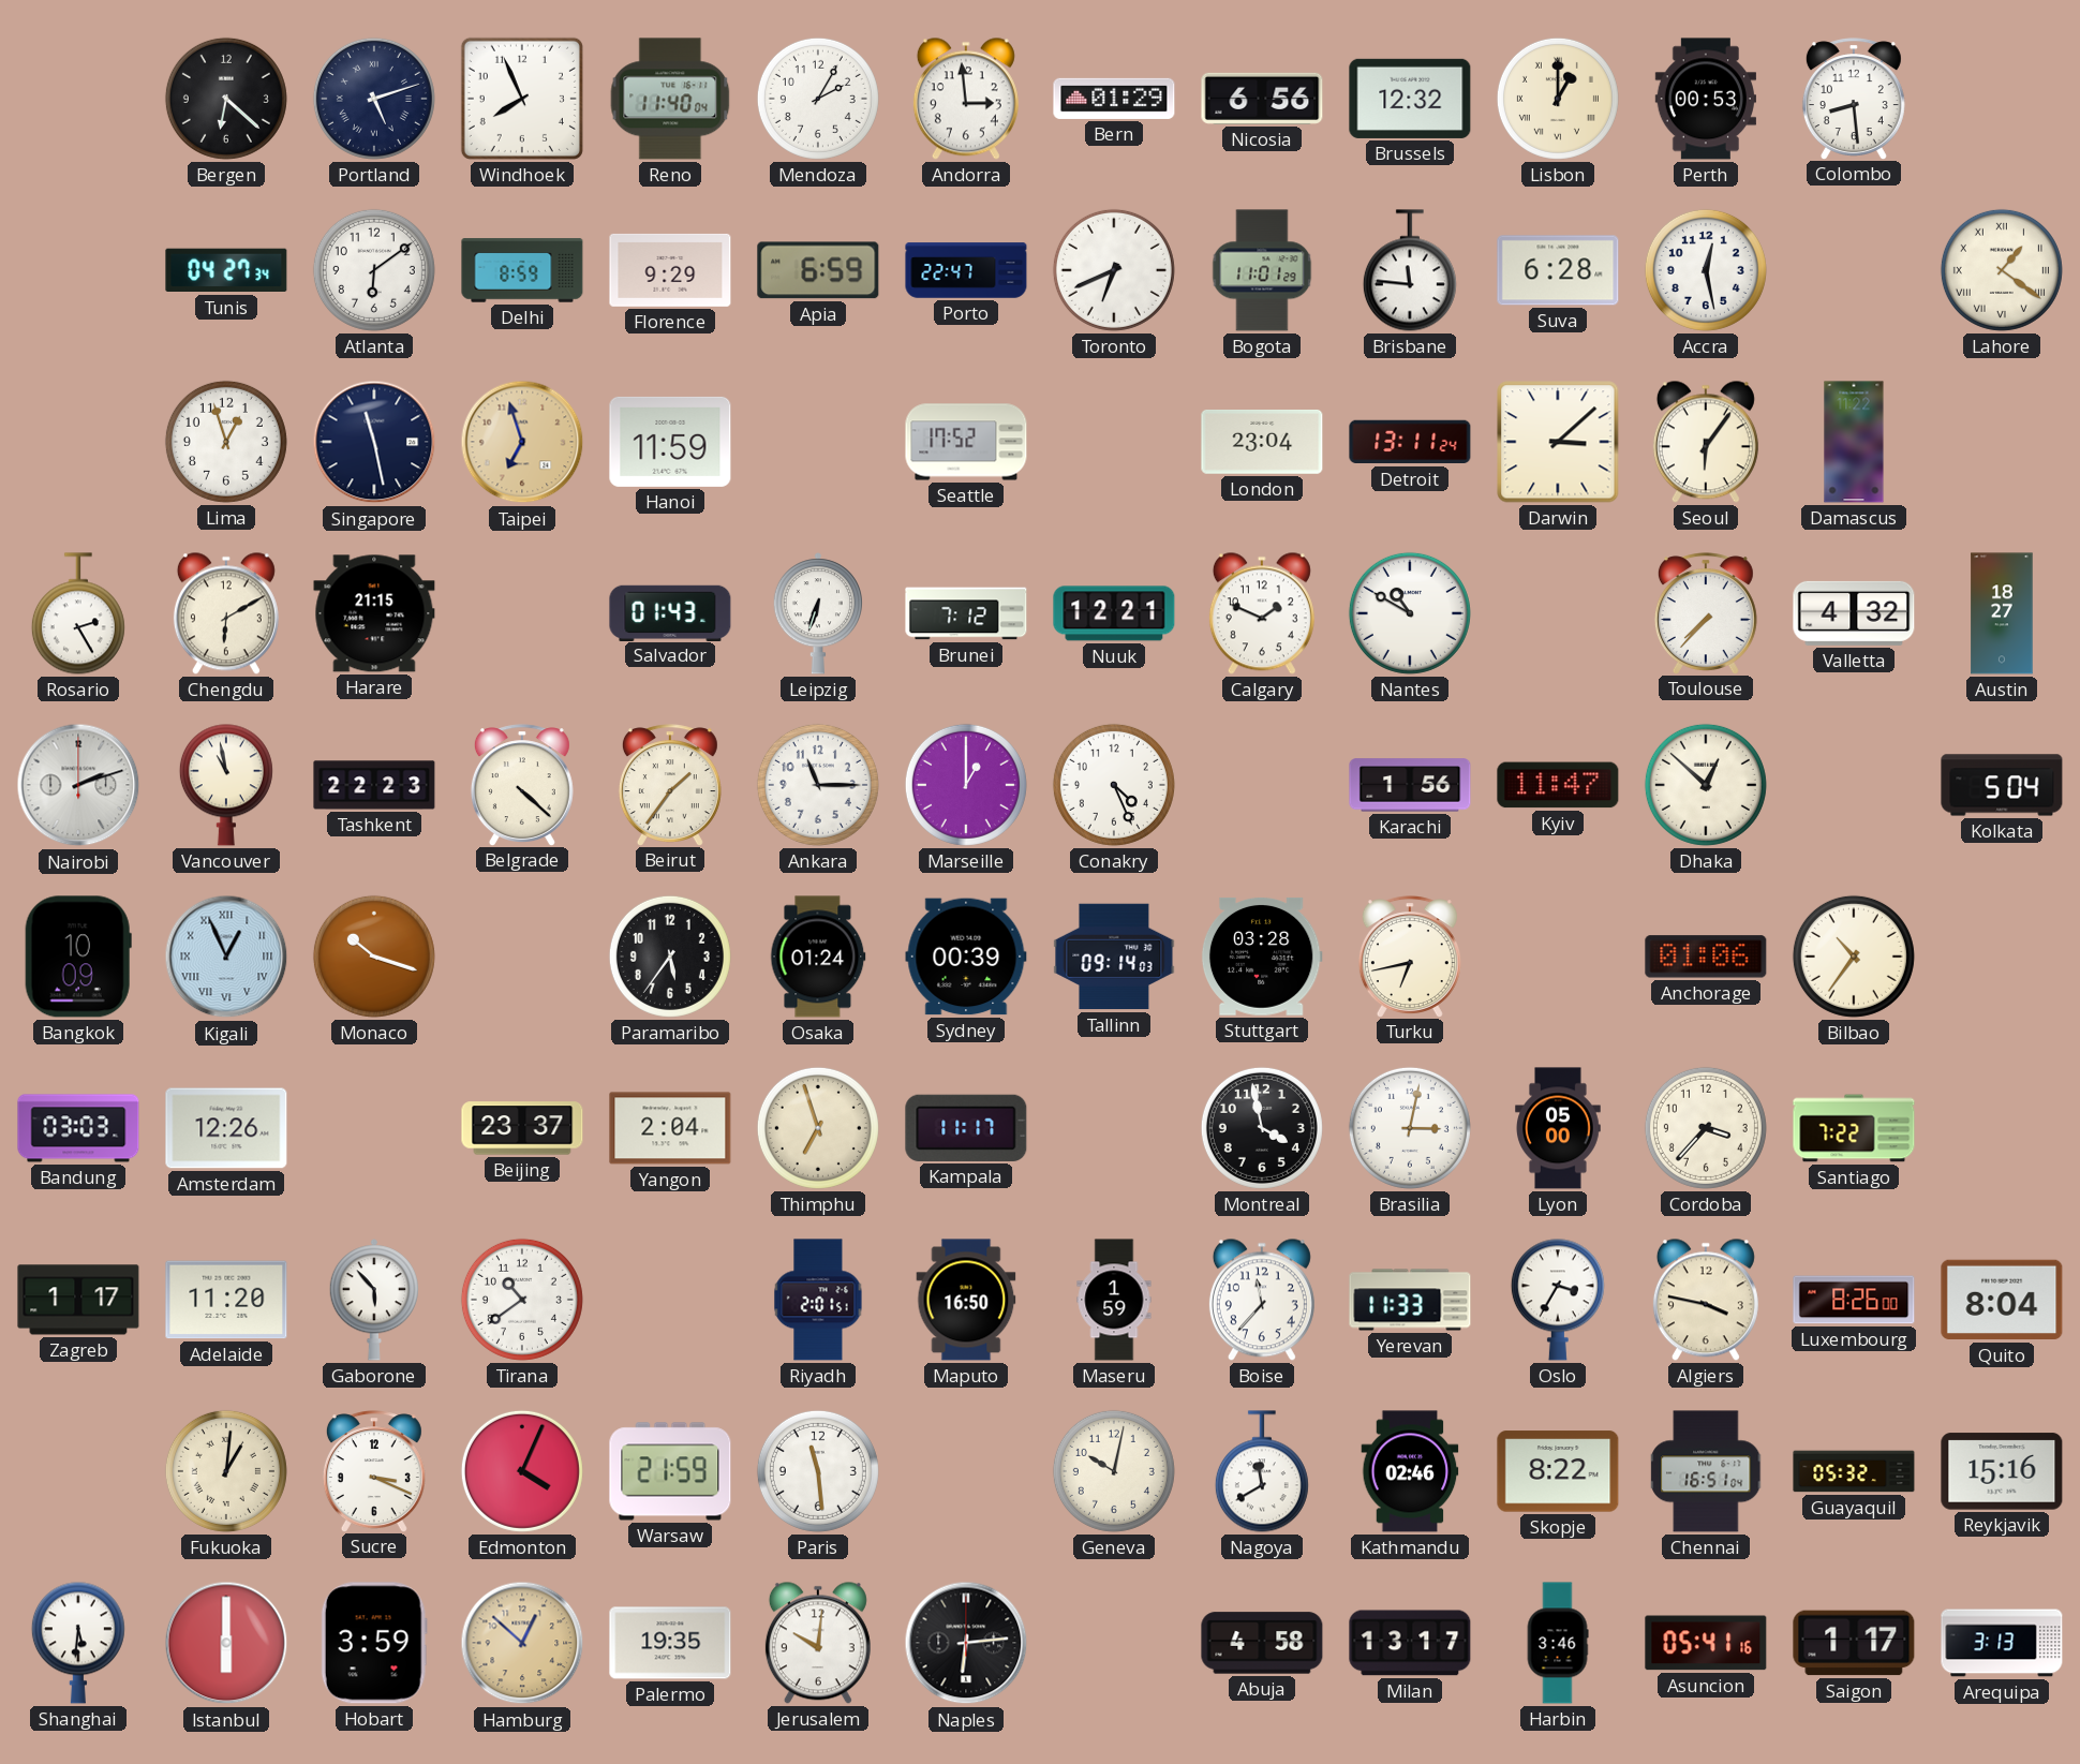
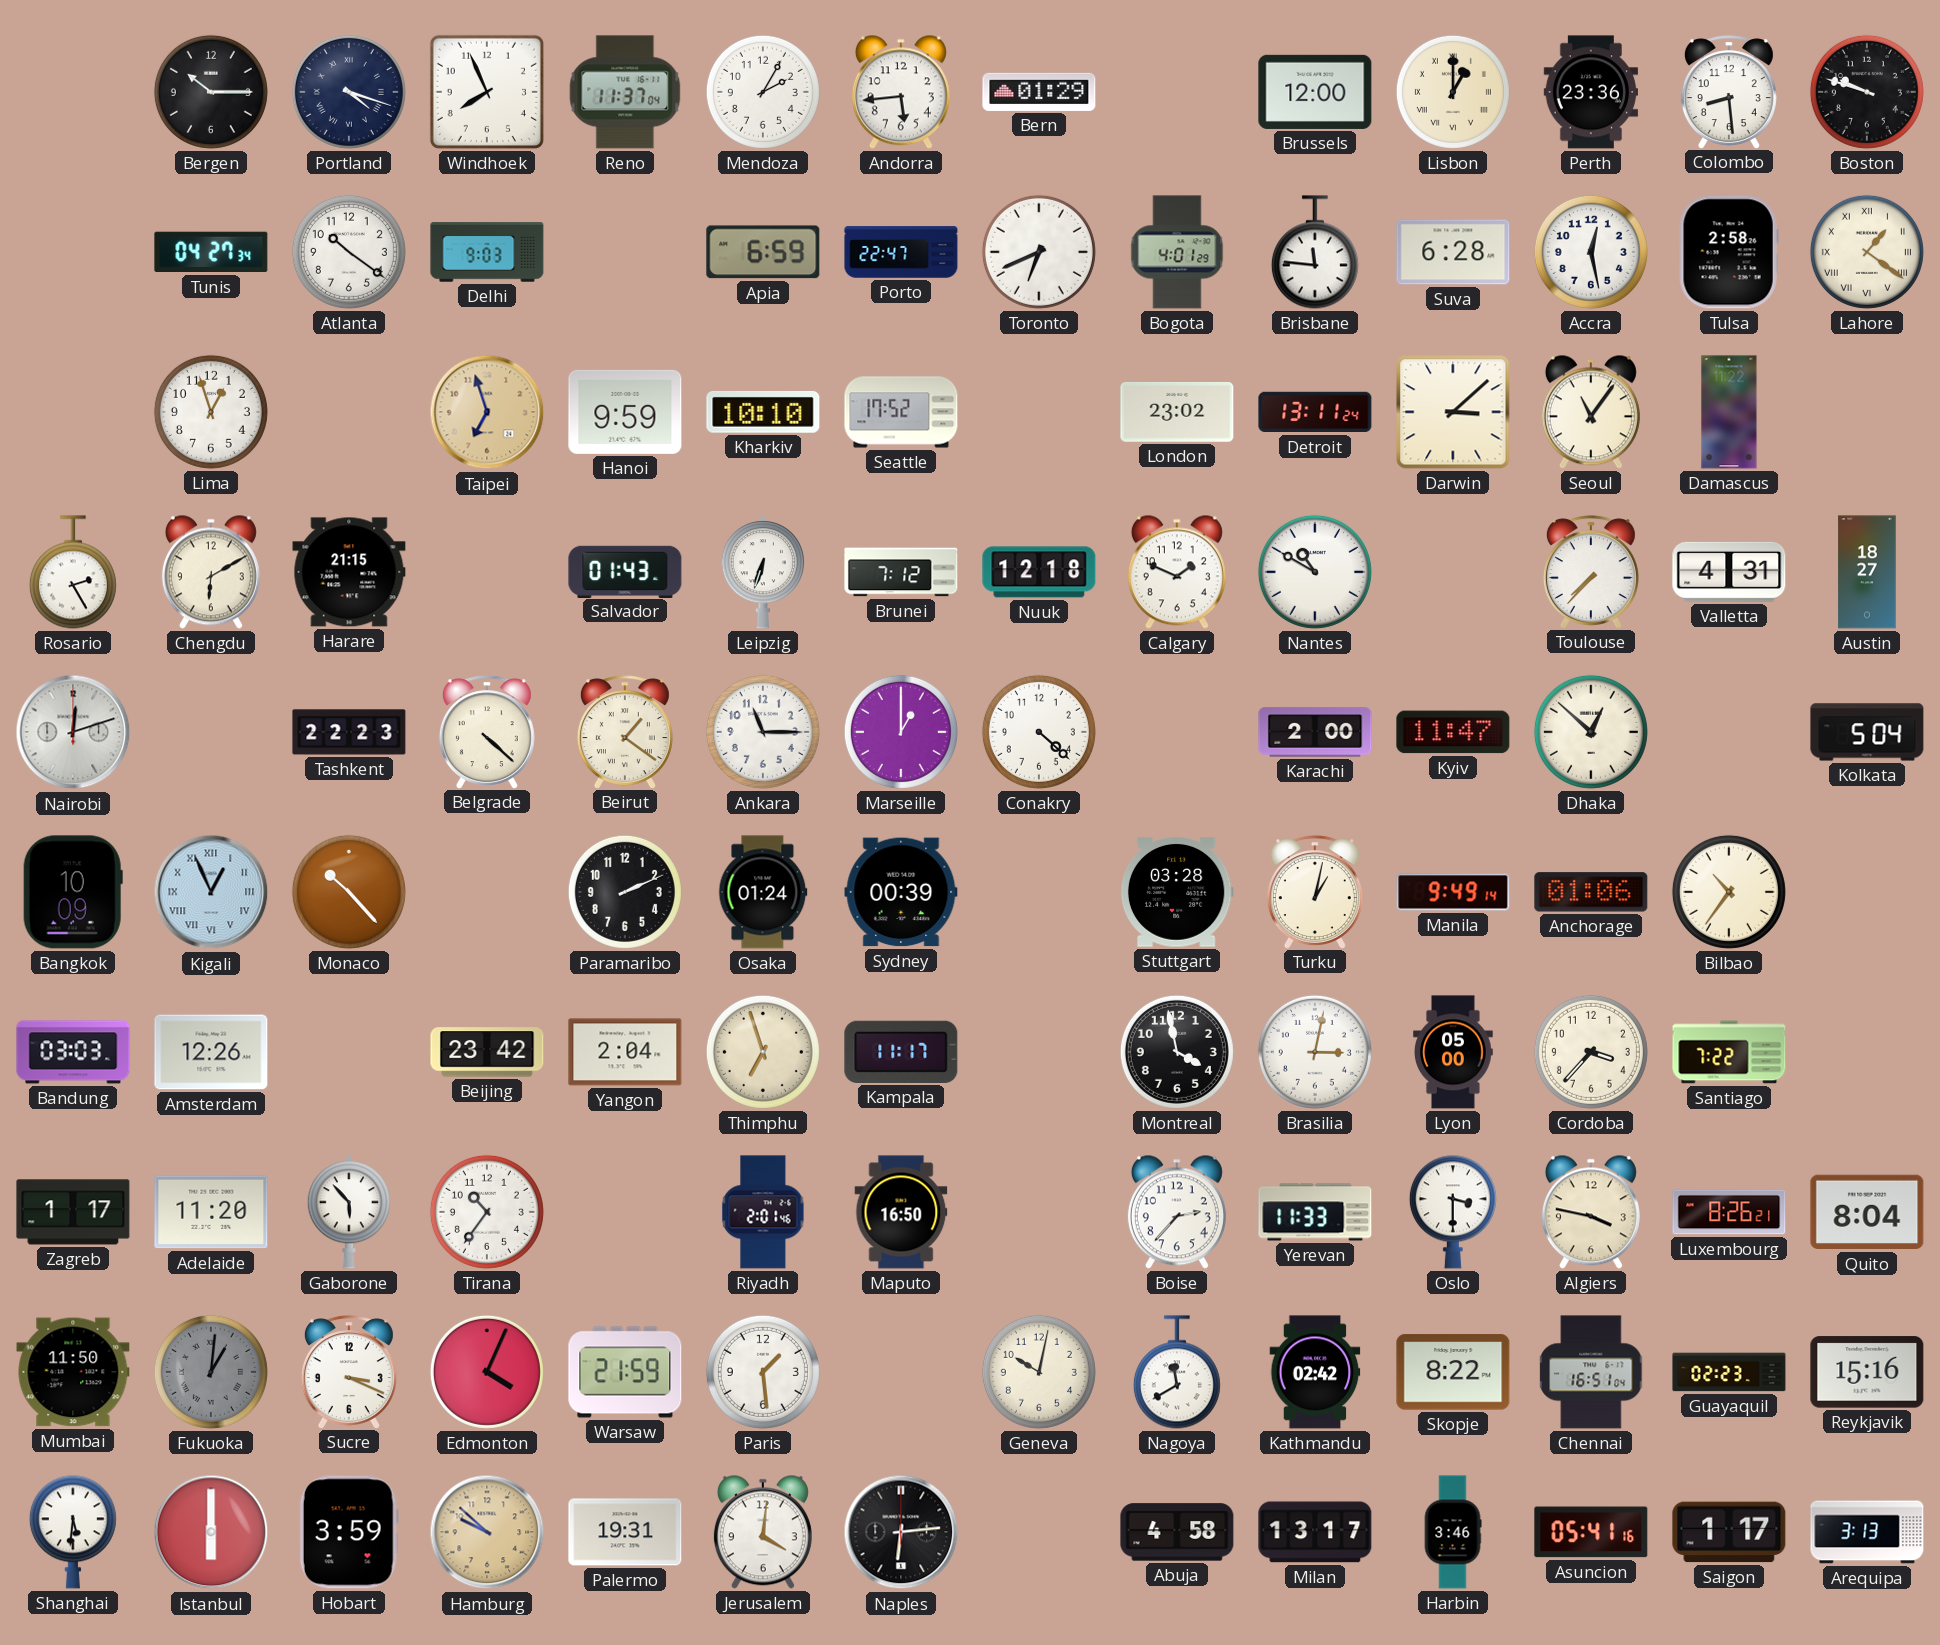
Bergen: 6:22 -> 10:15
Portland: 5:12 -> 4:18
Reno: 11:40 -> 11:37
Andorra: 2:59 -> 5:44
Nicosia: 6:56 -> none
Brussels: 12:32 -> 12:00
Perth: 00:53 -> 23:36
Boston: none -> 9:48
Atlanta: 6:09 -> 10:21
Delhi: 8:59 -> 9:03
Florence: 9:29 -> none
Bogota: 11:01 -> 4:01
Tulsa: none -> 2:58
Singapore: 11:28 -> none
Hanoi: 11:59 -> 9:59
Kharkiv: none -> 10:10
London: 23:04 -> 23:02
Seoul: 6:06 -> 11:06
Nuuk: 12:21 -> 12:18
Valletta: 4:32 -> 4:31
Nairobi: 2:12 -> 12:12
Vancouver: 10:58 -> none
Beirut: 1:36 -> 1:21
Conakry: 4:26 -> 4:22
Karachi: 1:56 -> 2:00
Monaco: 10:18 -> 10:23
Paramaribo: 5:36 -> 2:11
Tallinn: 09:14 -> none
Turku: 6:43 -> 1:02
Manila: none -> 9:49
Beijing: 23:37 -> 23:42
Tirana: 10:39 -> 10:36
Riyadh: 2:01:51 -> 2:01:46
Maseru: 1:59 -> none
Boise: 11:37 -> 2:37
Oslo: 3:35 -> 3:30
Luxembourg: 8:26:00 -> 8:26:21
Mumbai: none -> 11:50
Fukuoka dial: cream -> grey
Paris: 11:29 -> 1:29
Kathmandu: 02:46 -> 02:42
Guayaquil: 05:32 -> 02:23
Hamburg: 12:52 -> 9:52
Palermo: 19:35 -> 19:31
Jerusalem: 10:01 -> 4:01
